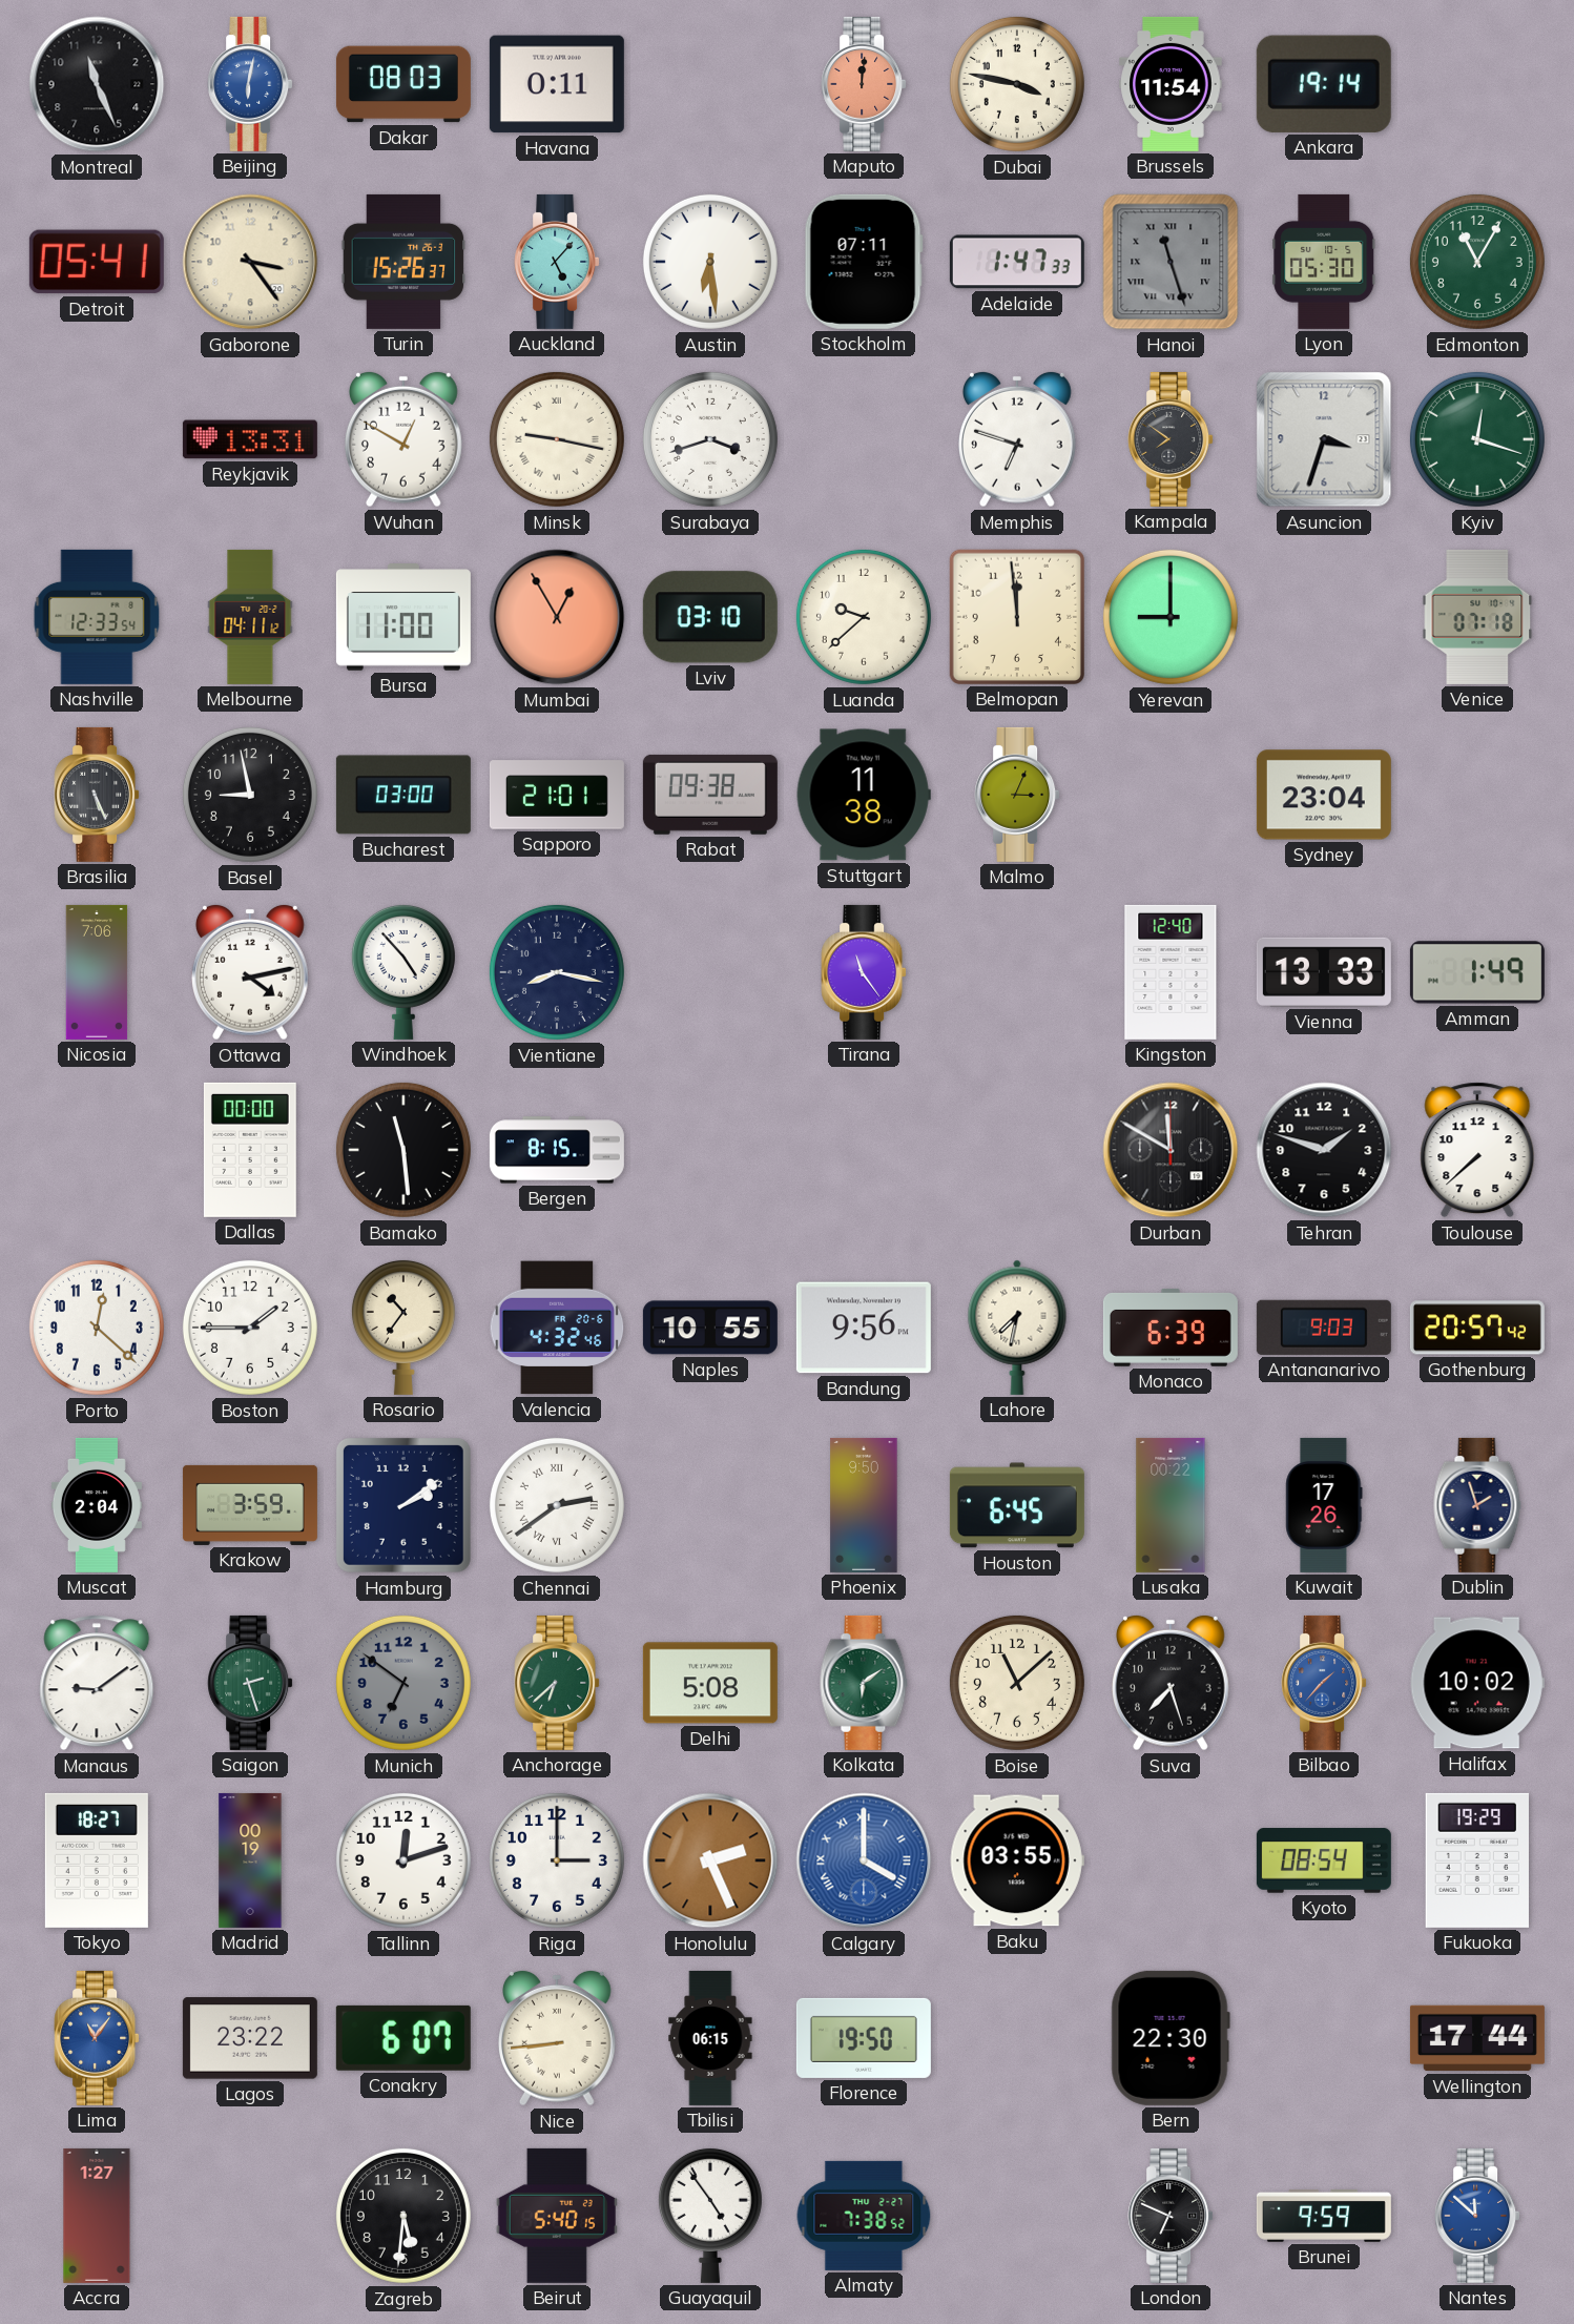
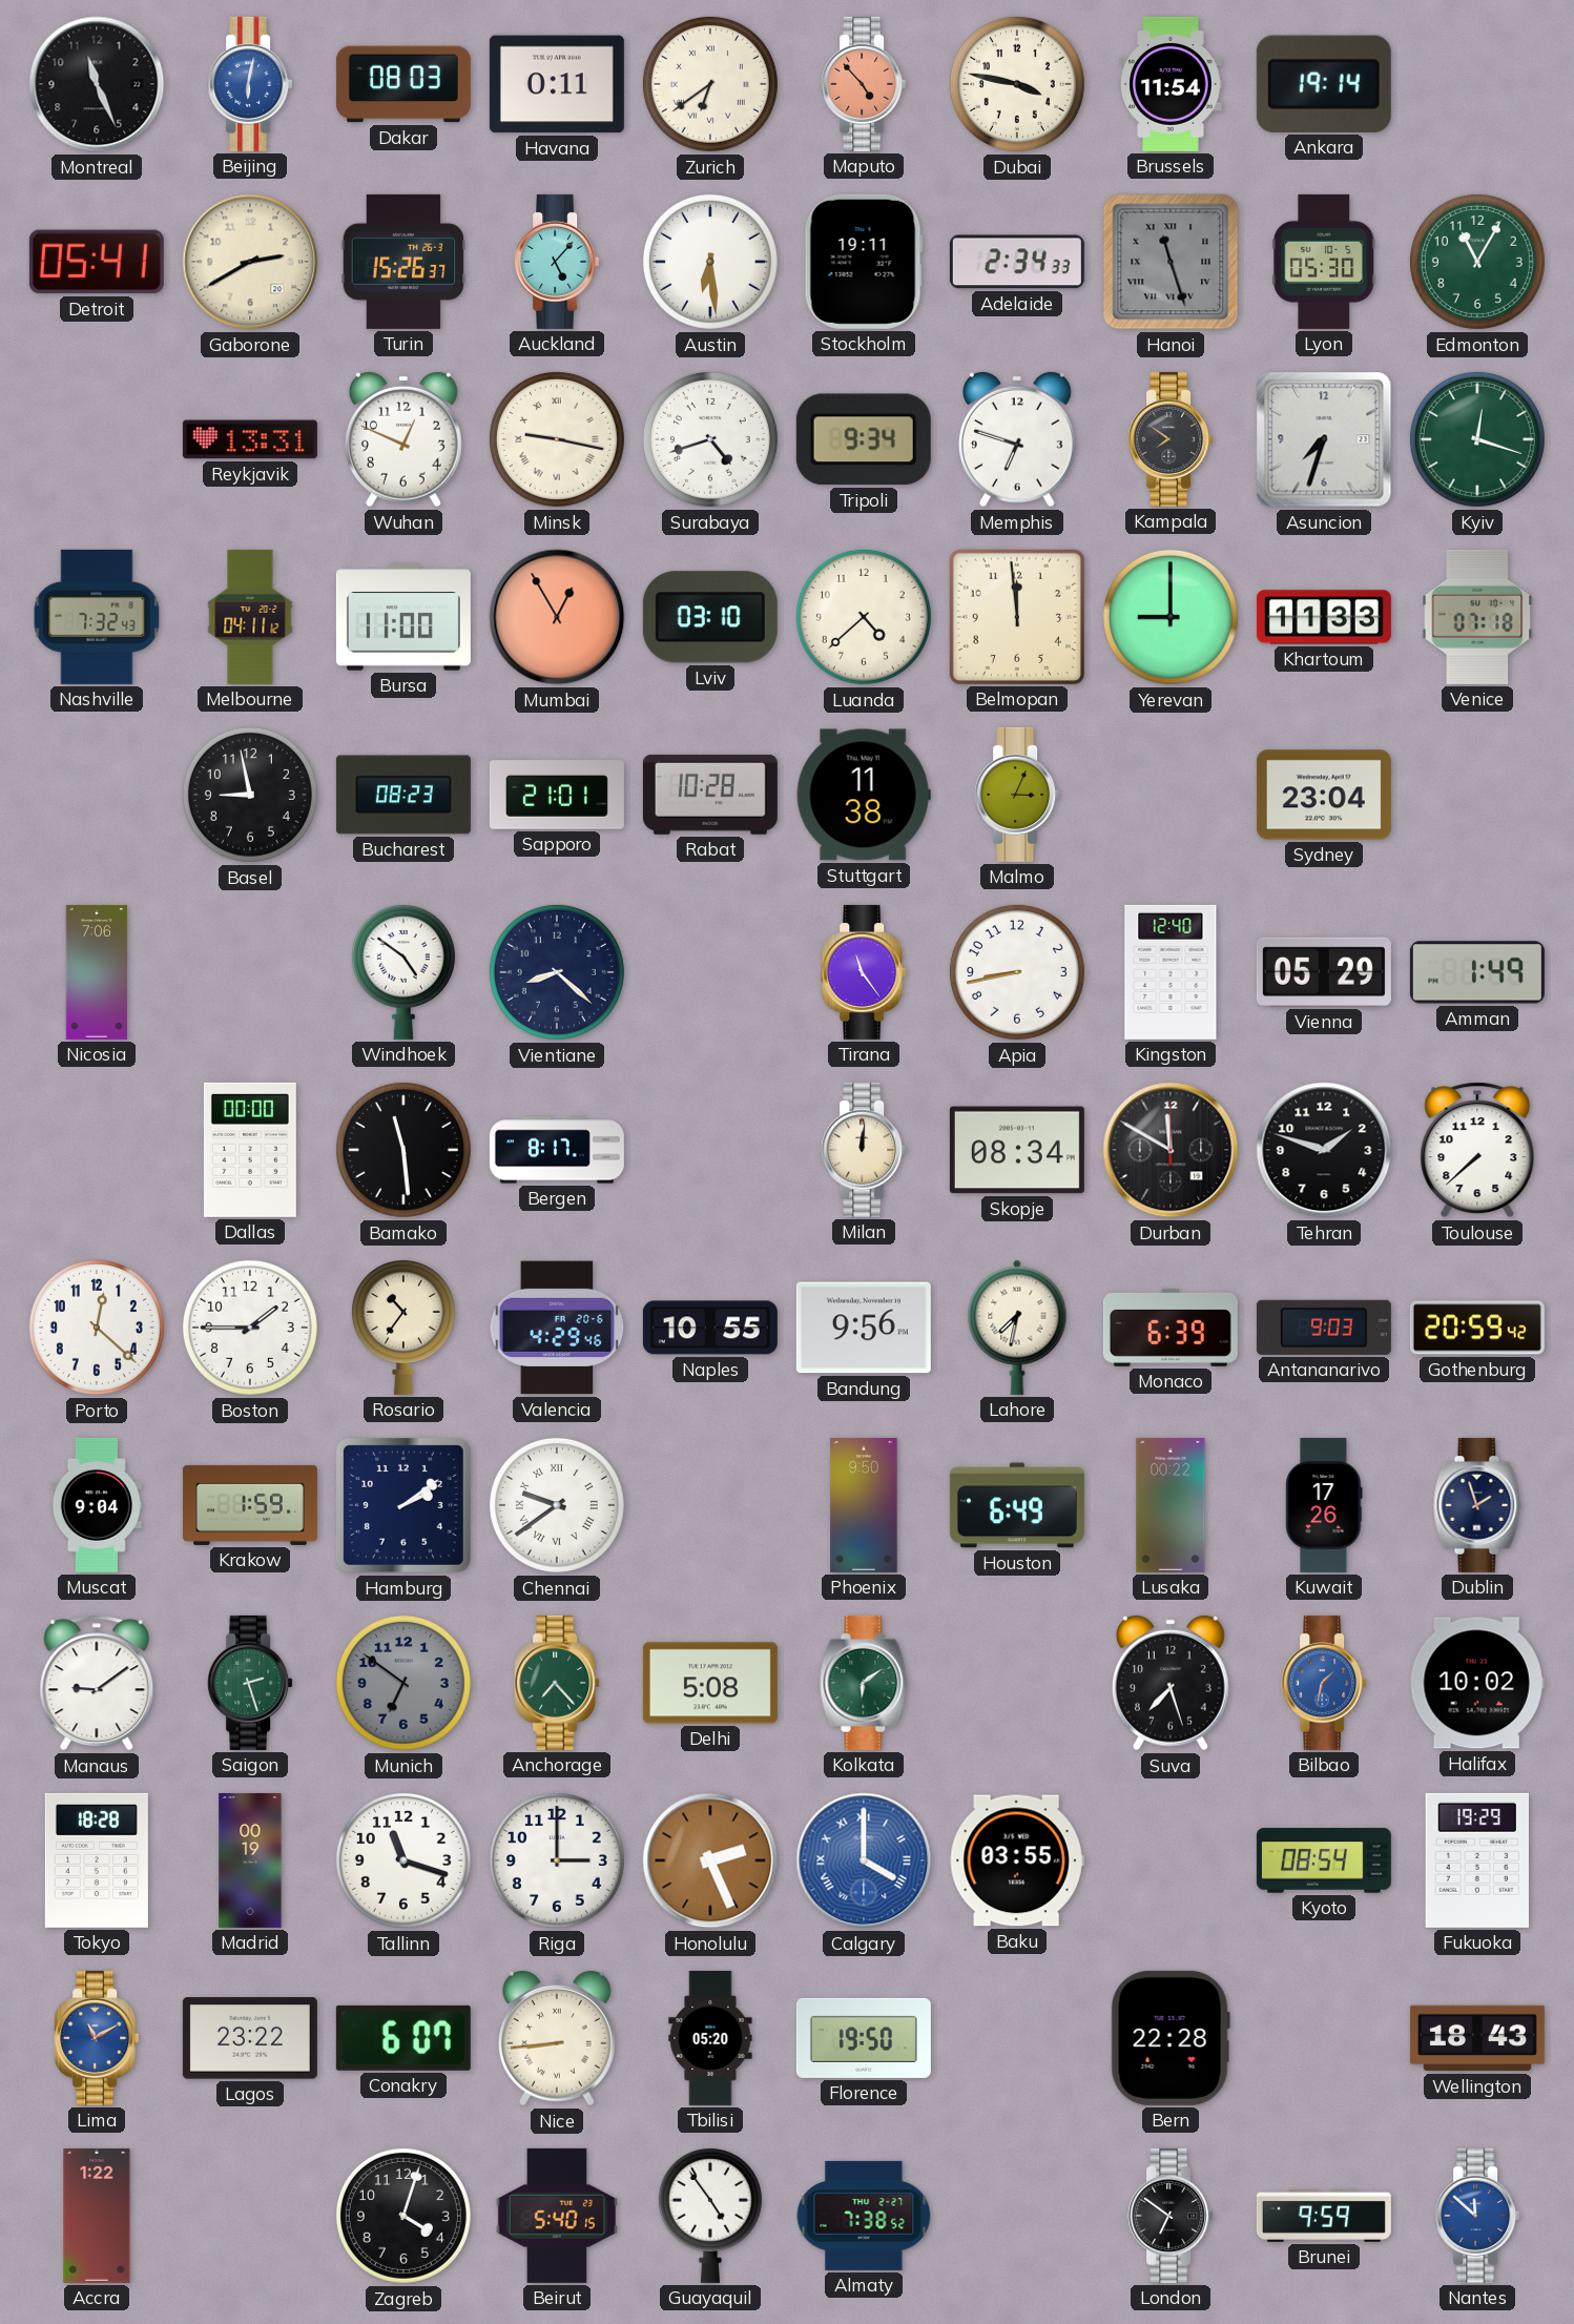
Zurich: none -> 6:39
Maputo: 12:01 -> 4:53
Gaborone: 3:24 -> 2:40
Stockholm: 07:11 -> 19:11
Adelaide: 1:47 -> 2:34
Wuhan: 12:50 -> 12:49
Surabaya: 3:42 -> 4:42
Tripoli: none -> 9:34
Asuncion: 3:33 -> 7:33
Nashville: 12:33 -> 7:32
Luanda: 9:38 -> 4:38
Khartoum: none -> 11:33
Brasilia: 5:26 -> none
Bucharest: 03:00 -> 08:23
Rabat: 09:38 -> 10:28
Ottawa: 4:13 -> none
Windhoek: 4:53 -> 4:51
Vientiane: 8:17 -> 8:22
Apia: none -> 8:43
Vienna: 13:33 -> 05:29
Bergen: 8:15 -> 8:17
Milan: none -> 12:01
Skopje: none -> 08:34
Valencia: 4:32 -> 4:29
Gothenburg: 20:57 -> 20:59
Muscat: 2:04 -> 9:04
Krakow: 3:59 -> 1:59
Chennai: 2:39 -> 9:39
Houston: 6:45 -> 6:49
Anchorage: 6:38 -> 7:23
Boise: 11:08 -> none
Bilbao: 1:37 -> 1:32
Tokyo: 18:27 -> 18:28
Tallinn: 12:12 -> 11:18
Lima: 11:06 -> 11:10
Tbilisi: 06:15 -> 05:20
Bern: 22:30 -> 22:28
Wellington: 17:44 -> 18:43
Accra: 1:27 -> 1:22
Zagreb: 5:31 -> 4:03
London: 6:49 -> 6:51
